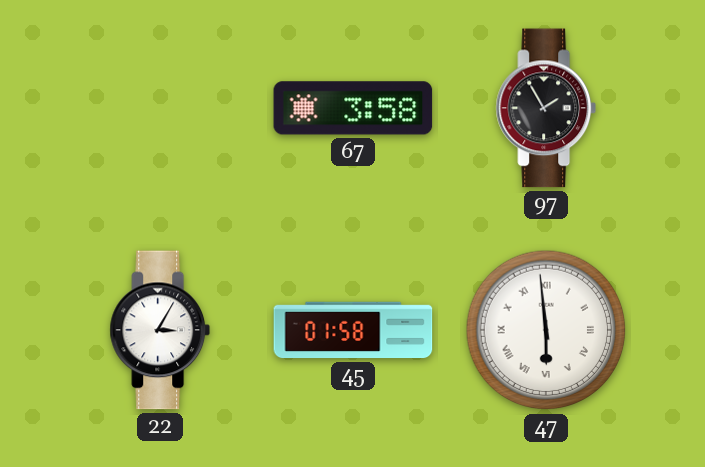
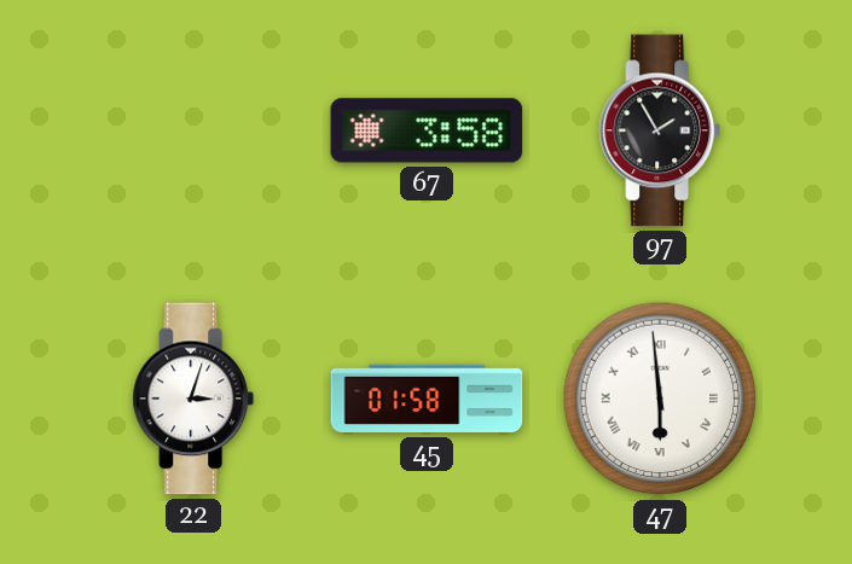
22: 3:05 -> 3:03
